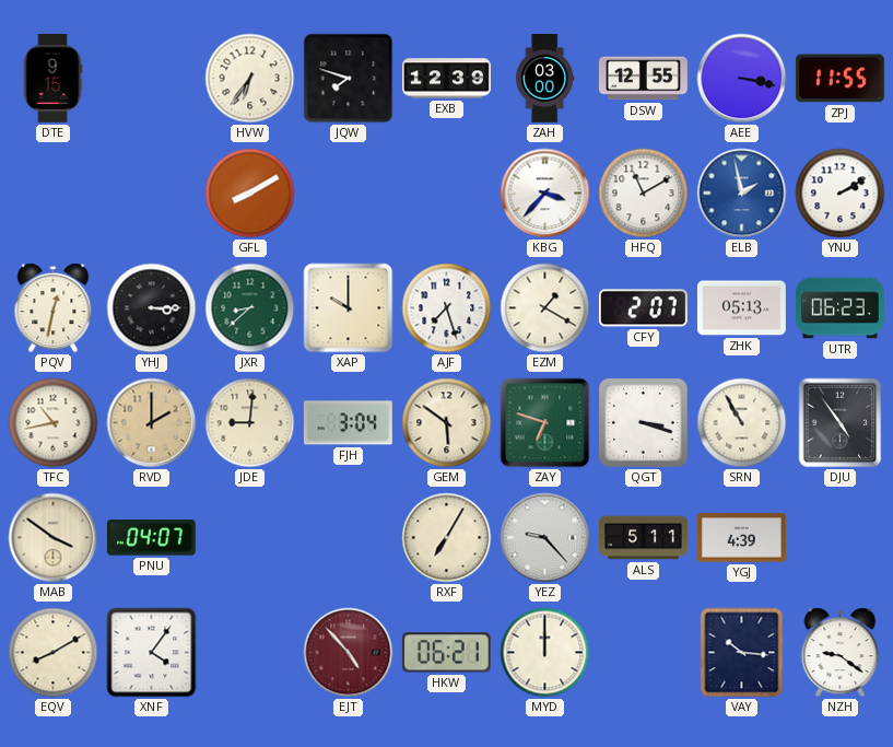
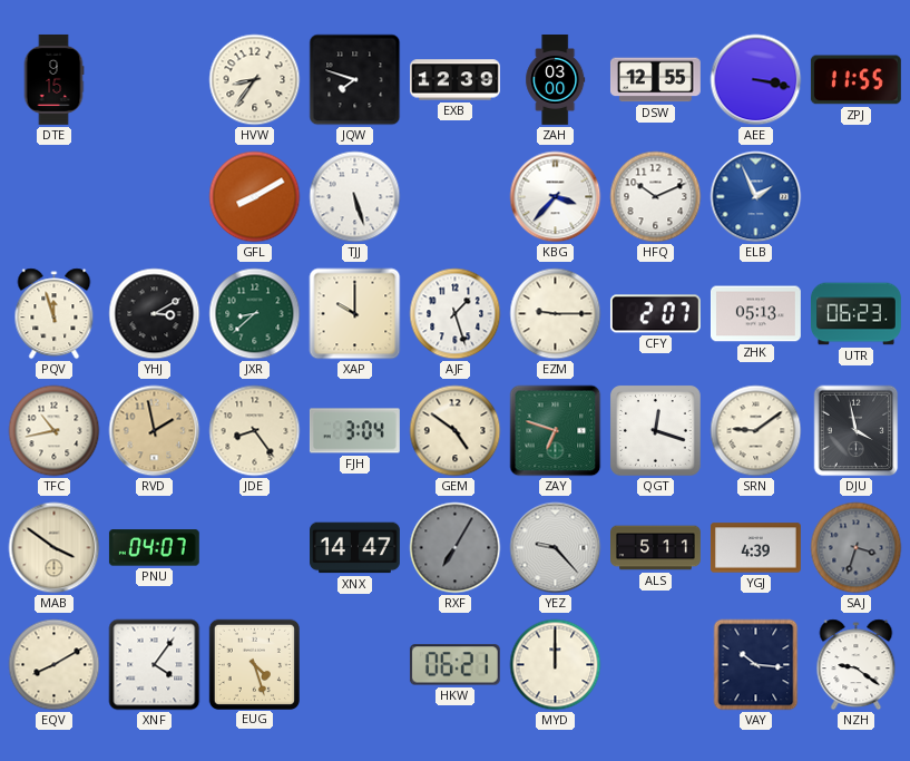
HVW: 6:36 -> 8:36
TJJ: none -> 5:27
HFQ: 11:10 -> 10:11
ELB: 1:58 -> 1:56
YNU: 2:10 -> none
PQV: 12:32 -> 11:57
YHJ: 3:15 -> 3:10
AJF: 7:27 -> 1:27
EZM: 1:20 -> 9:15
RVD: 2:00 -> 1:58
JDE: 9:01 -> 8:24
GEM: 5:51 -> 4:51
QGT: 3:18 -> 12:18
SRN: 10:55 -> 9:09
DJU: 4:54 -> 3:58
XNX: none -> 14:47
RXF dial: cream -> grey
SAJ: none -> 3:33
EUG: none -> 4:27
EJT: 4:53 -> none
